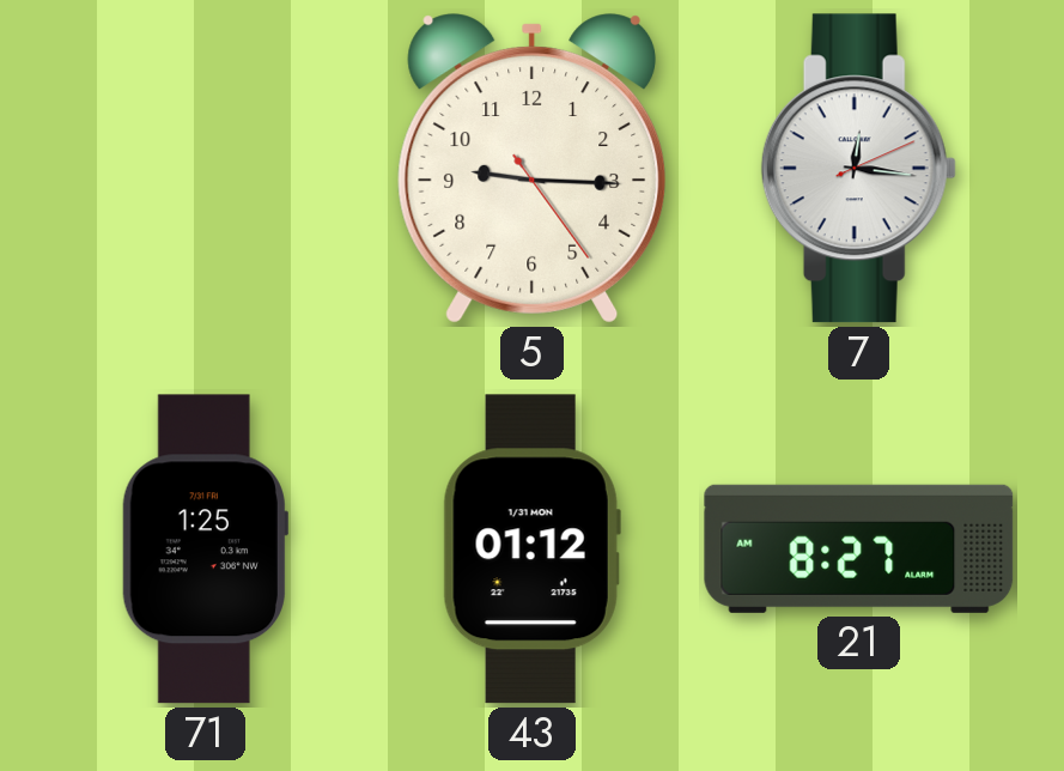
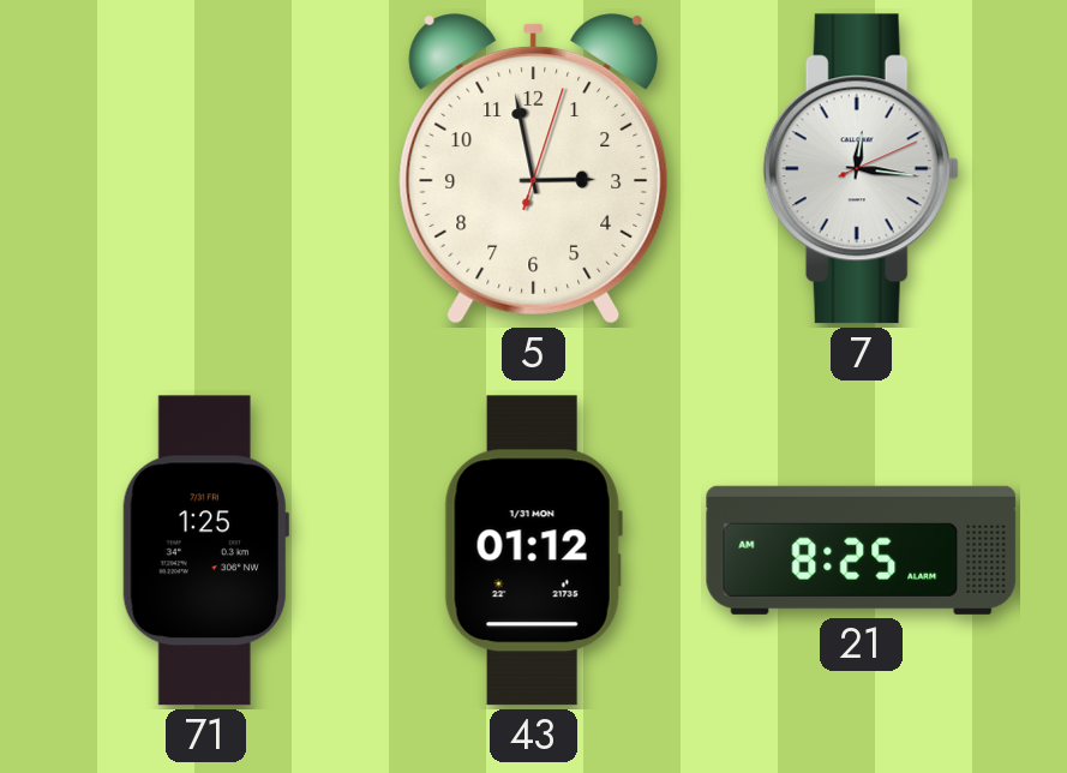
5: 9:15 -> 2:58
21: 8:27 -> 8:25
